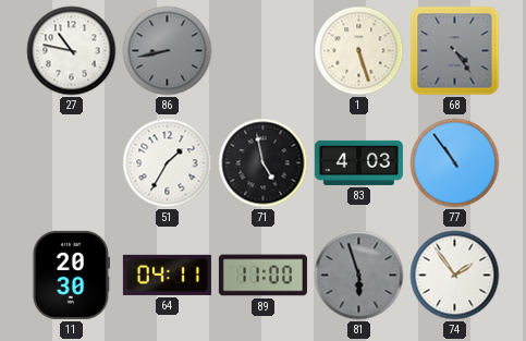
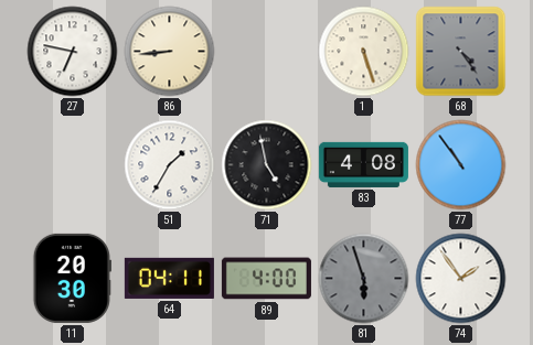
27: 10:47 -> 6:47
86: 8:43 -> 8:44
86 dial: grey -> cream
83: 4:03 -> 4:08
89: 11:00 -> 4:00
